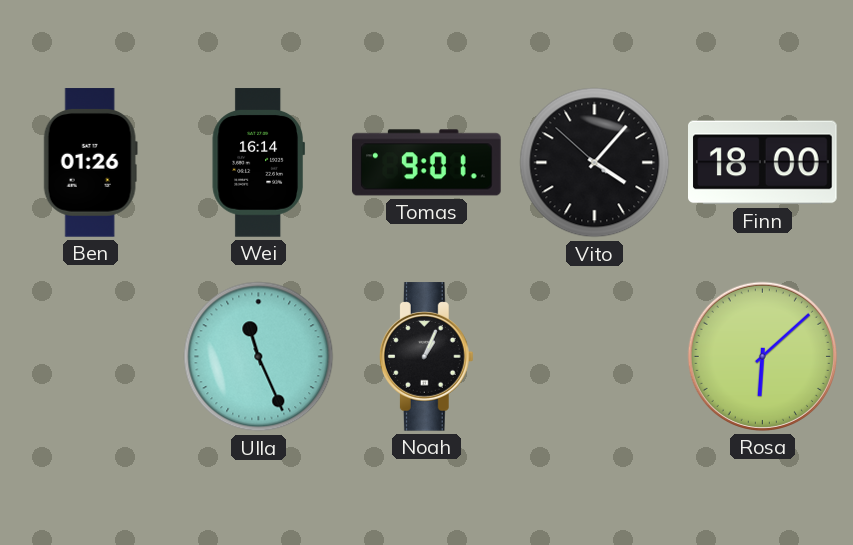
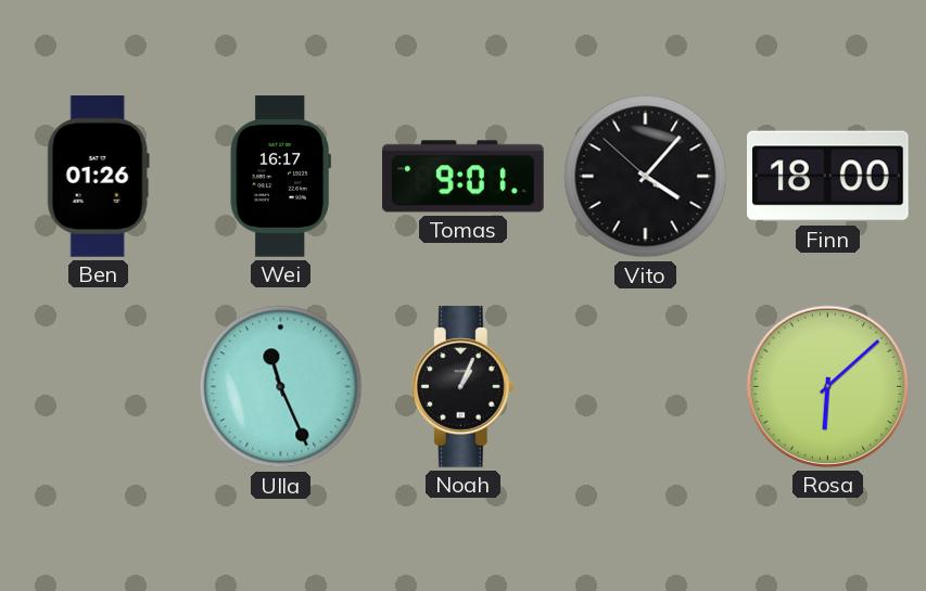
Wei: 16:14 -> 16:17
